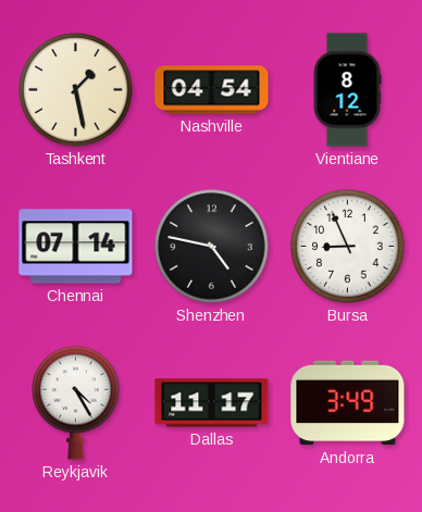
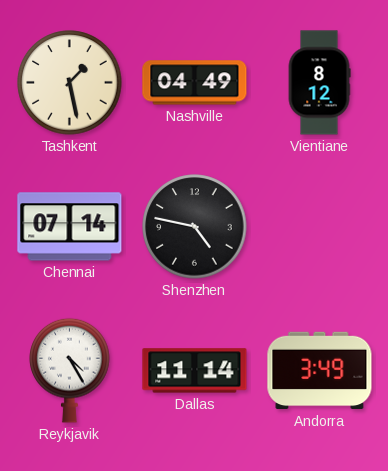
Nashville: 04:54 -> 04:49
Bursa: 8:56 -> none
Dallas: 11:17 -> 11:14
